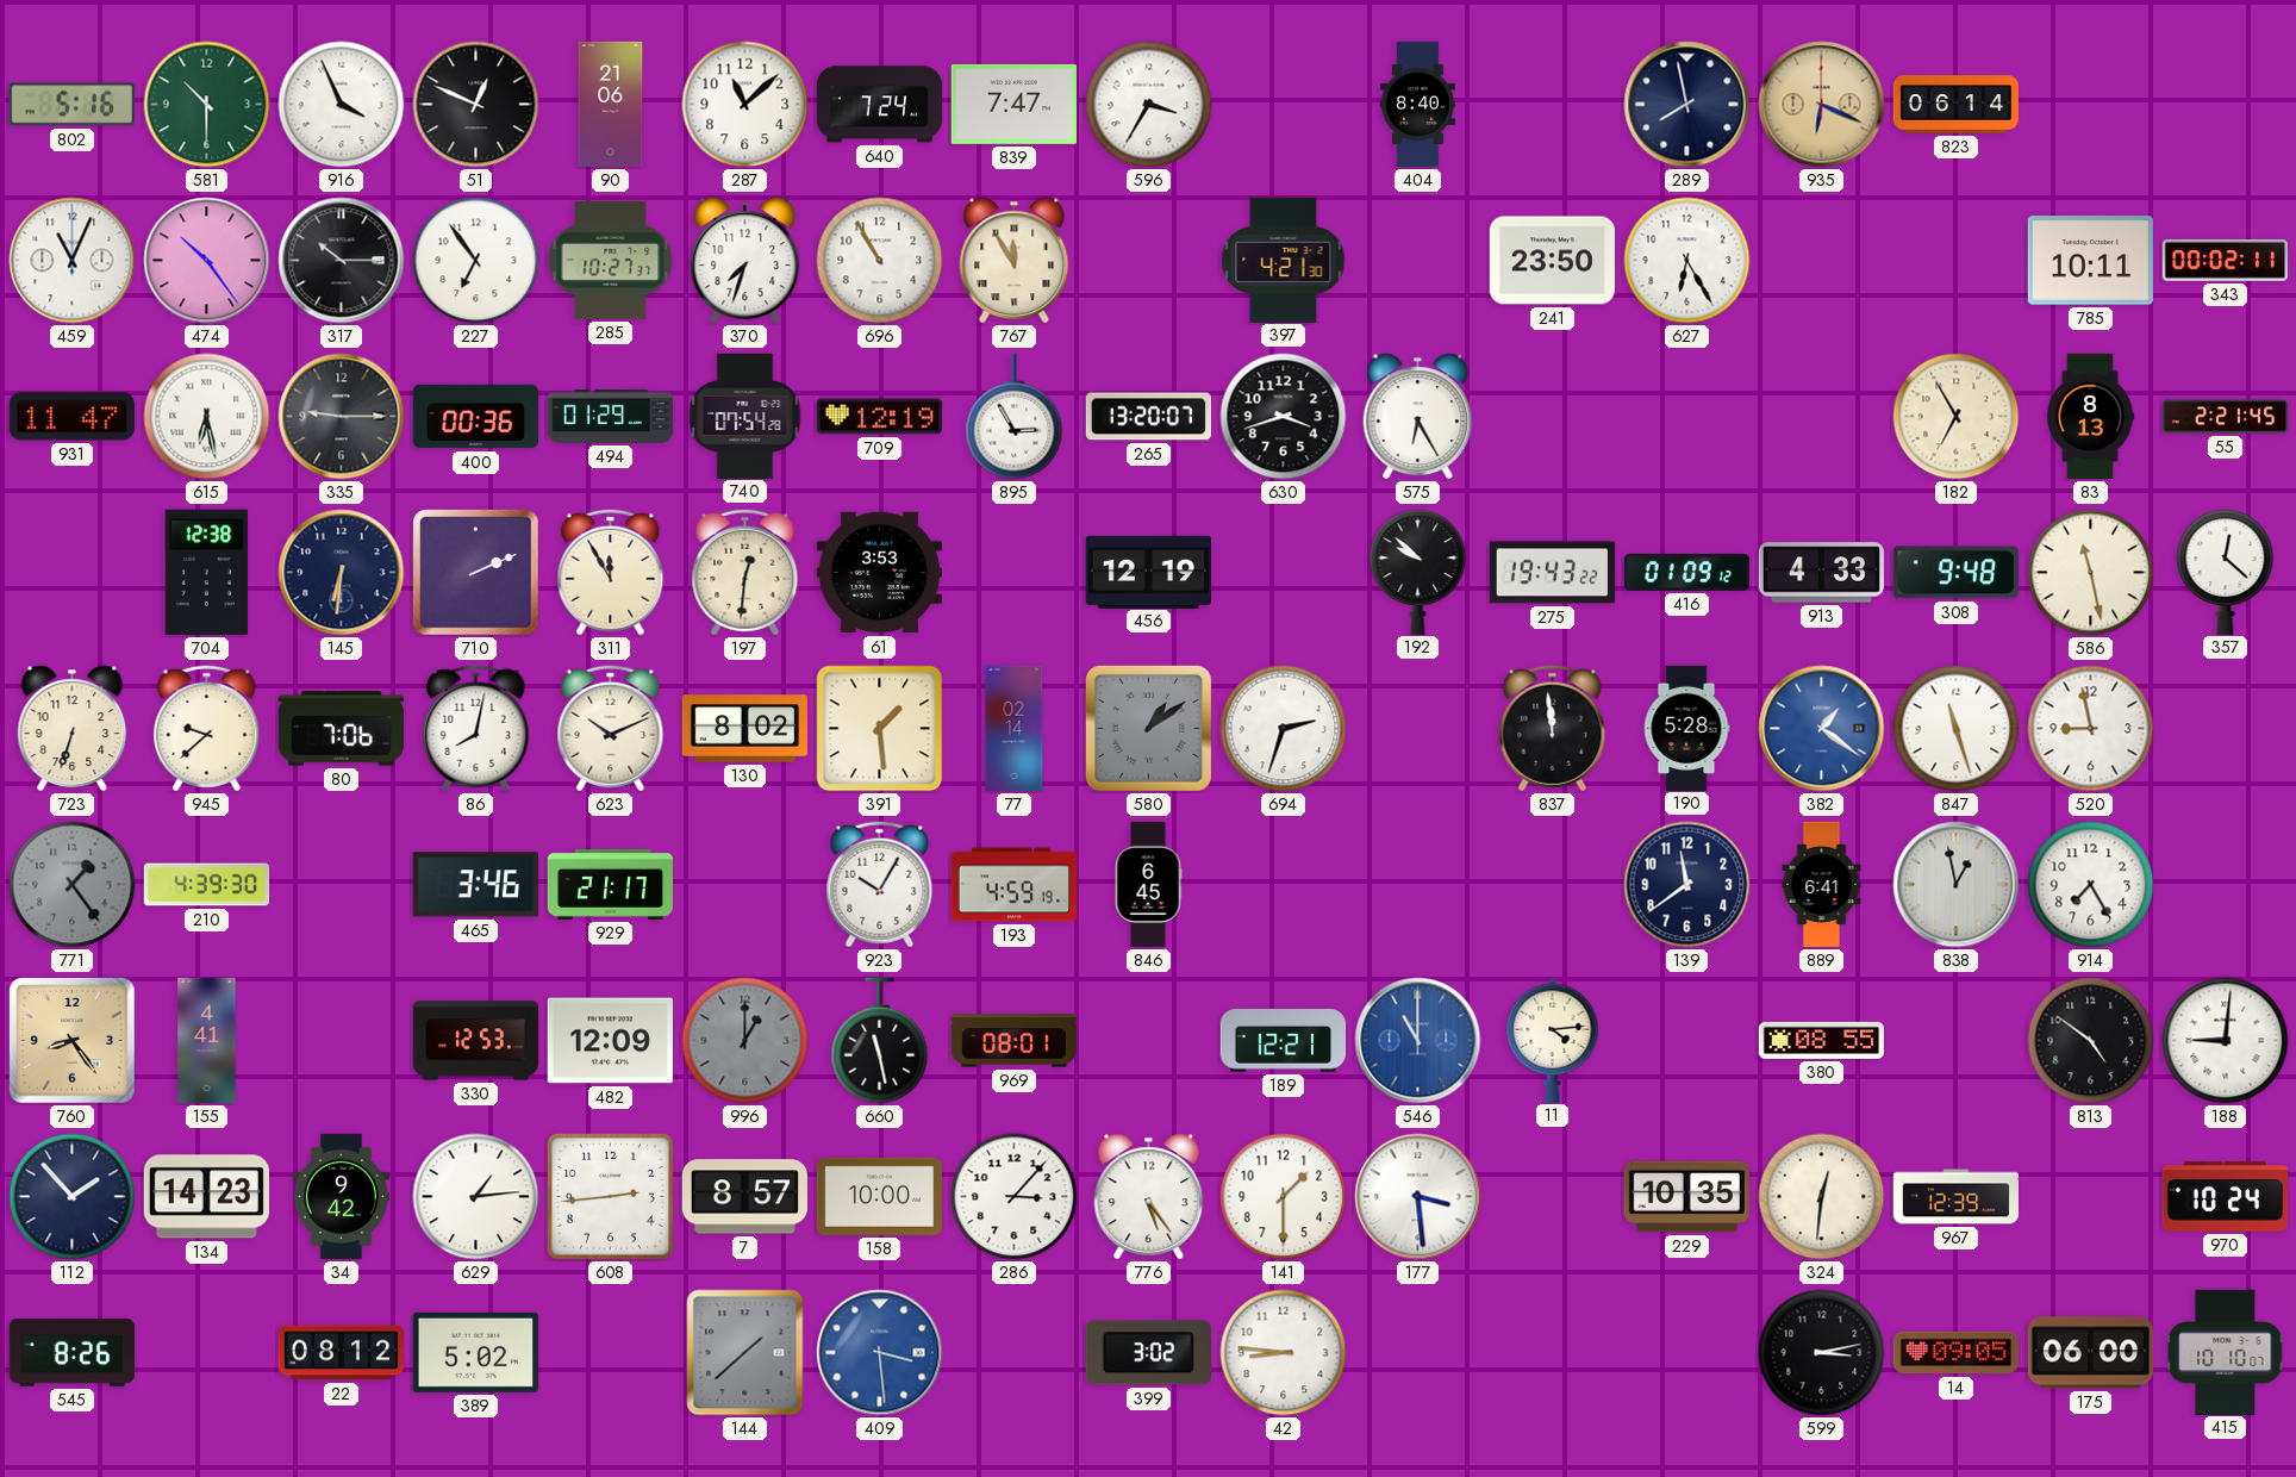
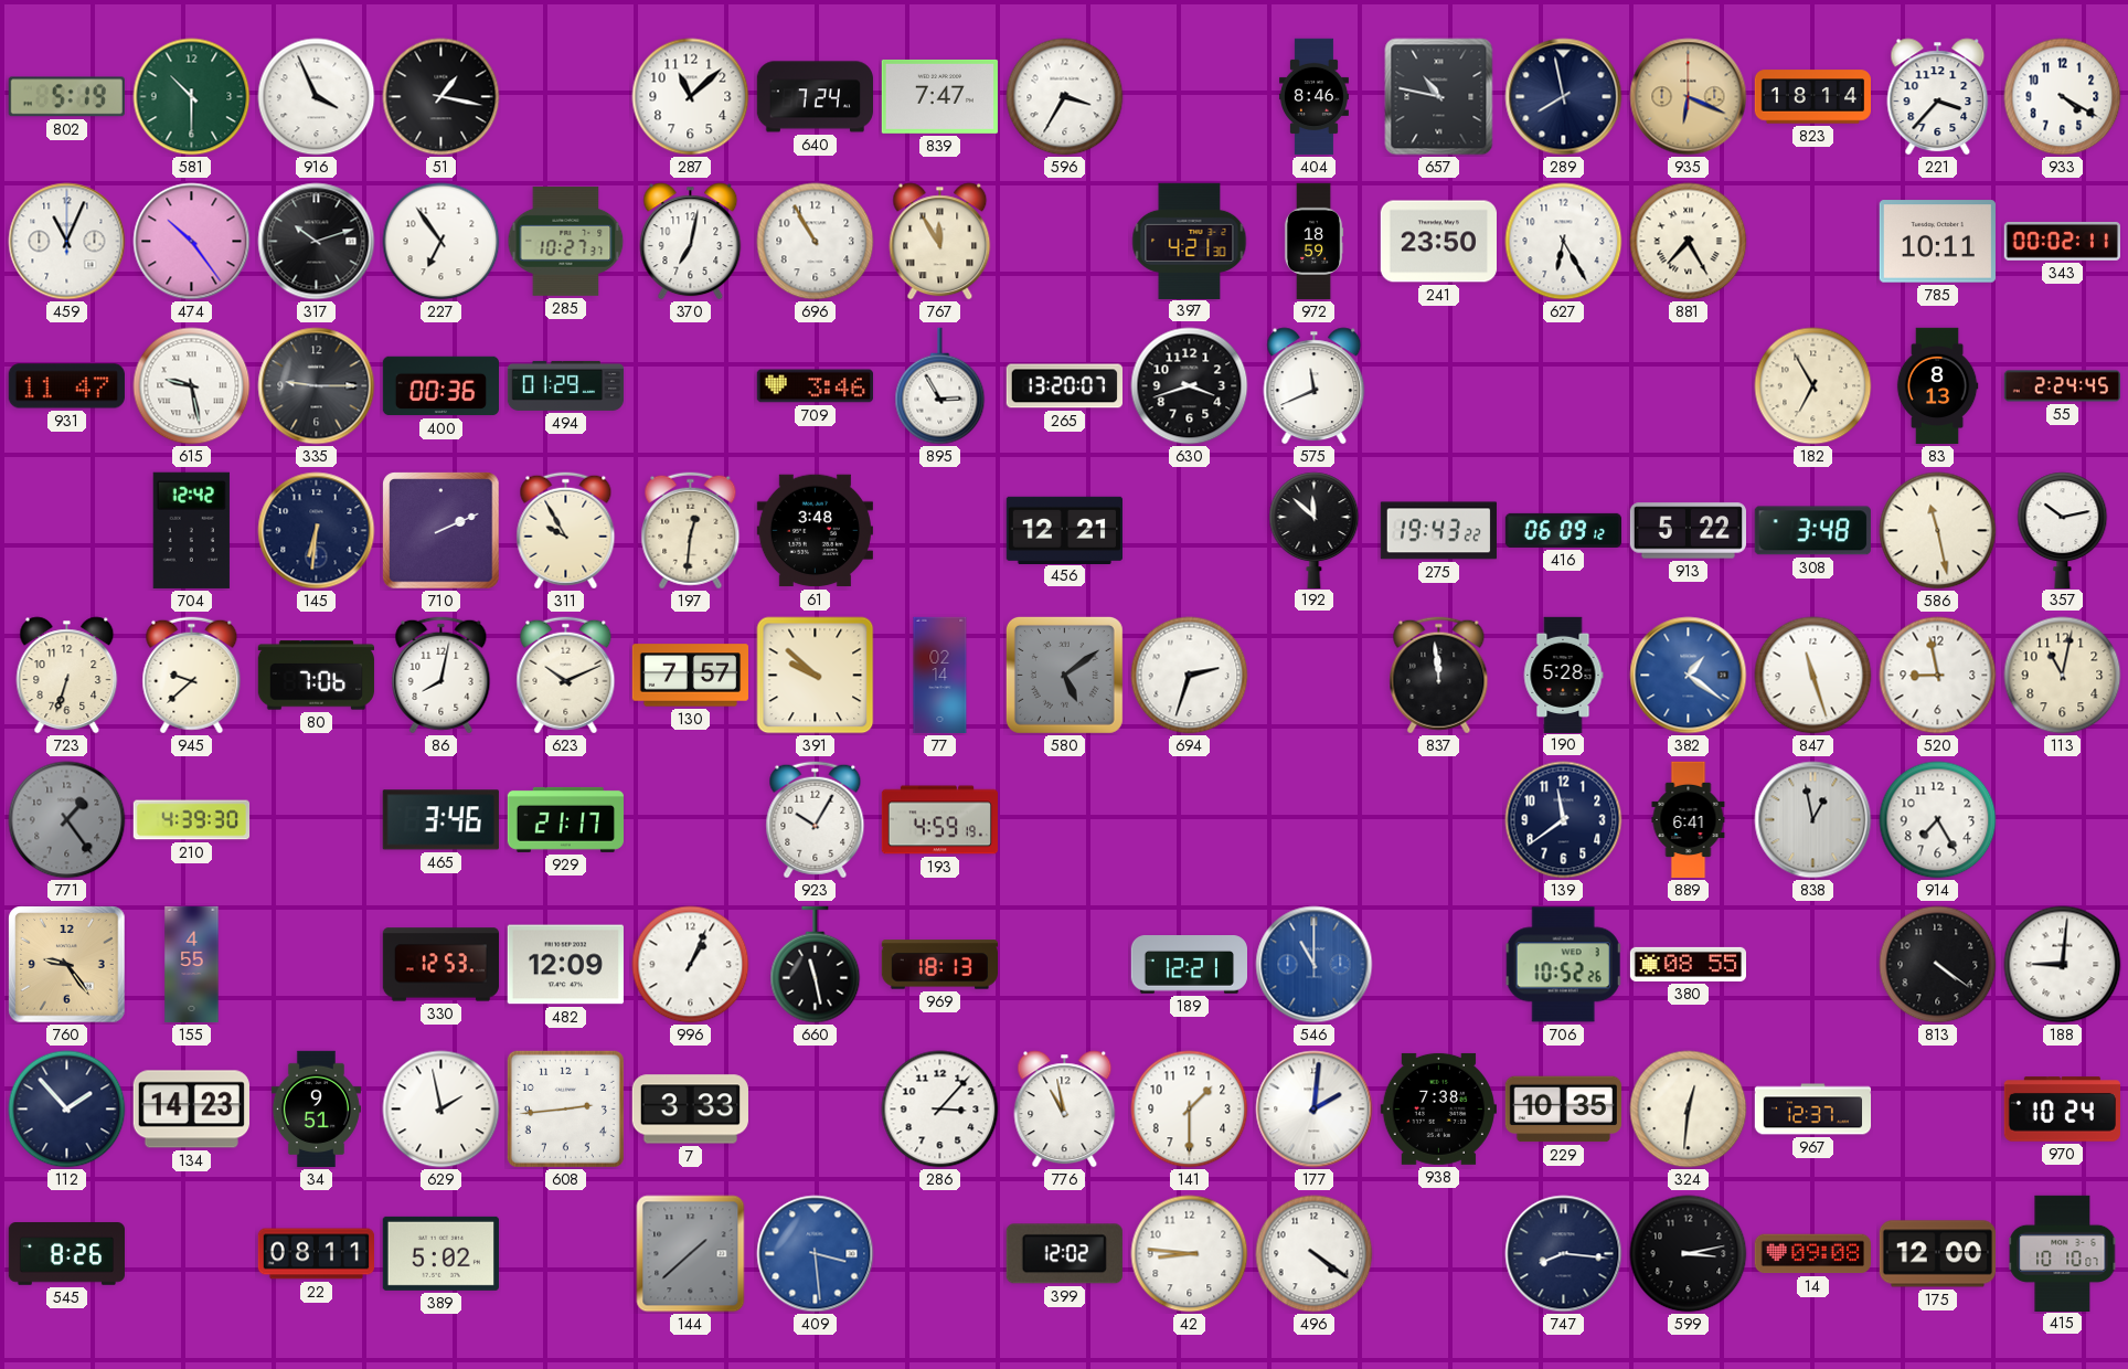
802: 5:16 -> 5:19
51: 12:49 -> 1:17
90: 21:06 -> none
404: 8:40 -> 8:46
657: none -> 10:47
823: 06:14 -> 18:14
221: none -> 3:37
933: none -> 4:20
317: 10:15 -> 10:12
370: 7:33 -> 7:02
972: none -> 18:59
881: none -> 7:25
615: 6:28 -> 9:28
740: 07:54 -> none
709: 12:19 -> 3:46
575: 6:25 -> 11:41
55: 2:21 -> 2:24
704: 12:38 -> 12:42
311: 11:55 -> 9:55
61: 3:53 -> 3:48
456: 12:19 -> 12:21
192: 9:52 -> 11:52
416: 01:09 -> 06:09
913: 4:33 -> 5:22
308: 9:48 -> 3:48
357: 12:22 -> 10:13
130: 8:02 -> 7:57
391: 1:29 -> 9:52
580: 1:09 -> 5:09
113: none -> 11:02
846: 6:45 -> none
760: 8:24 -> 9:24
155: 4:41 -> 4:55
996: 1:00 -> 1:04
996 dial: grey -> white
969: 08:01 -> 18:13
11: 4:14 -> none
706: none -> 10:52
813: 4:51 -> 4:21
34: 9:42 -> 9:51
629: 1:14 -> 1:58
7: 8:57 -> 3:33
158: 10:00 -> none
776: 5:24 -> 10:58
177: 3:29 -> 2:01
938: none -> 7:38
967: 12:39 -> 12:37
22: 08:12 -> 08:11
399: 3:02 -> 12:02
496: none -> 4:21
747: none -> 8:16
14: 09:05 -> 09:08
175: 06:00 -> 12:00
